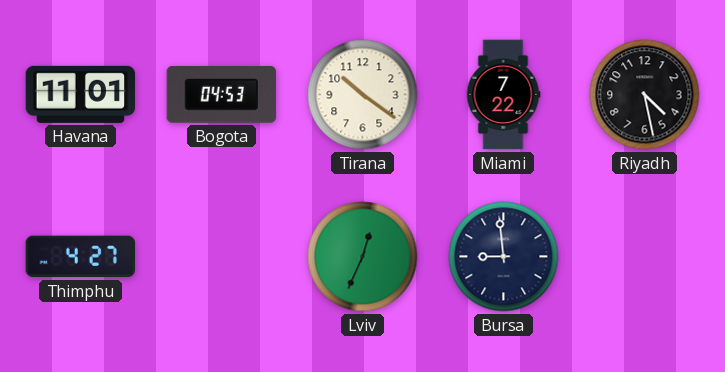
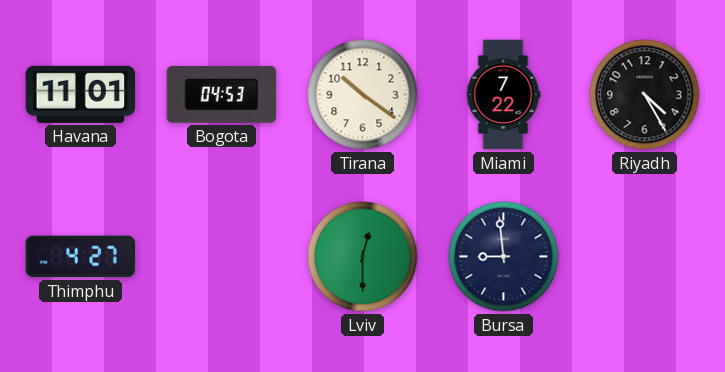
Riyadh: 4:28 -> 4:25
Lviv: 12:34 -> 12:30
